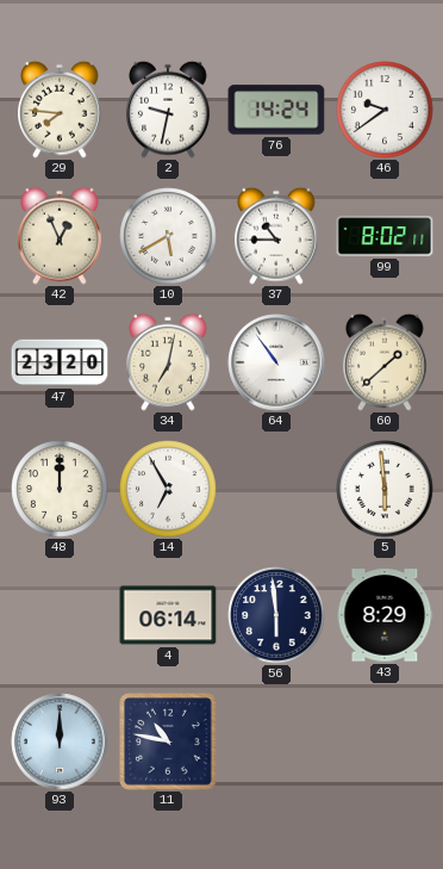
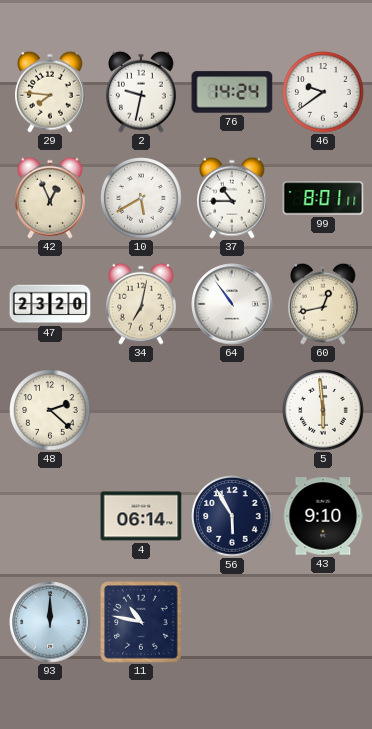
99: 8:02 -> 8:01
60: 1:38 -> 12:43
48: 12:00 -> 2:22
14: 6:55 -> none
56: 5:59 -> 5:55
43: 8:29 -> 9:10
